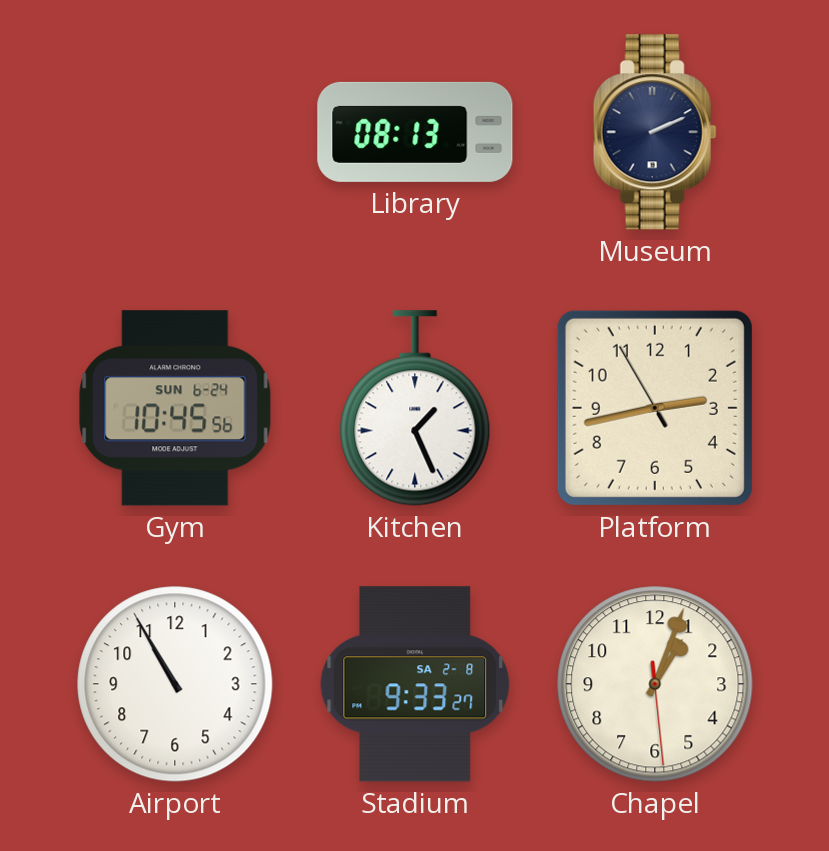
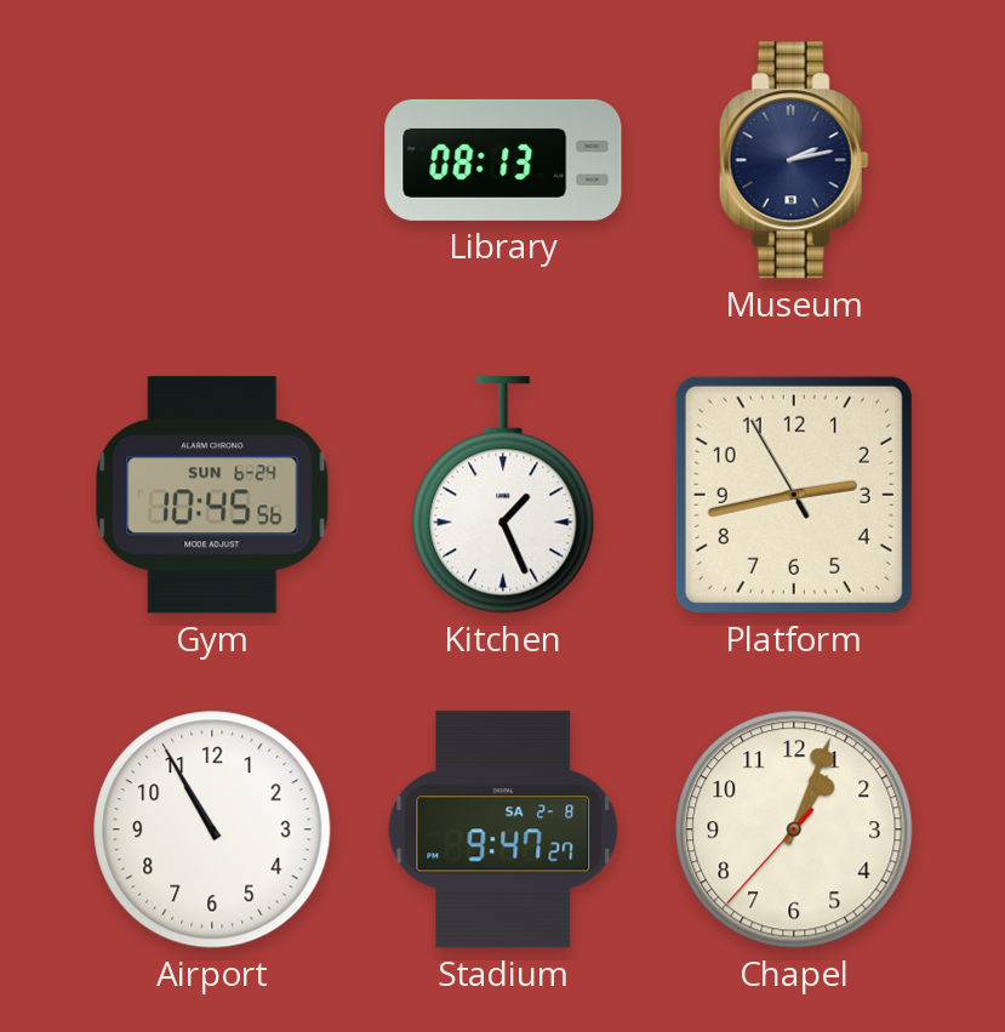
Museum: 2:11 -> 2:13
Stadium: 9:33 -> 9:47
Chapel: 1:03:29 -> 1:03:37
